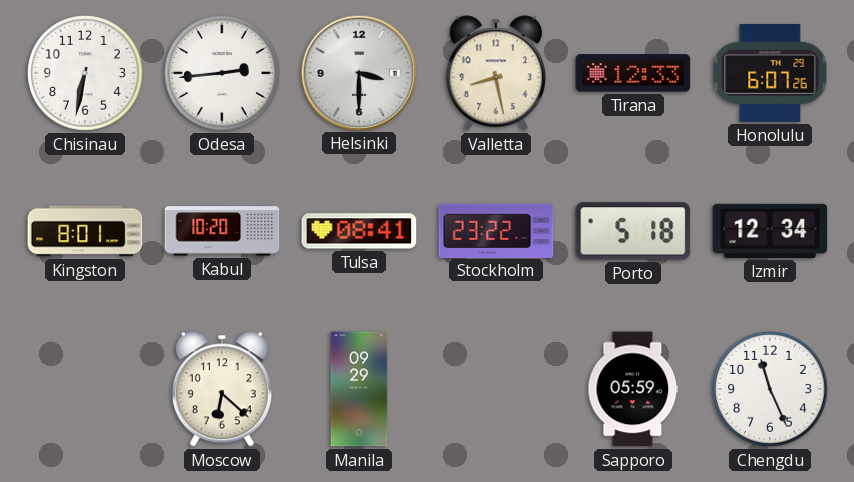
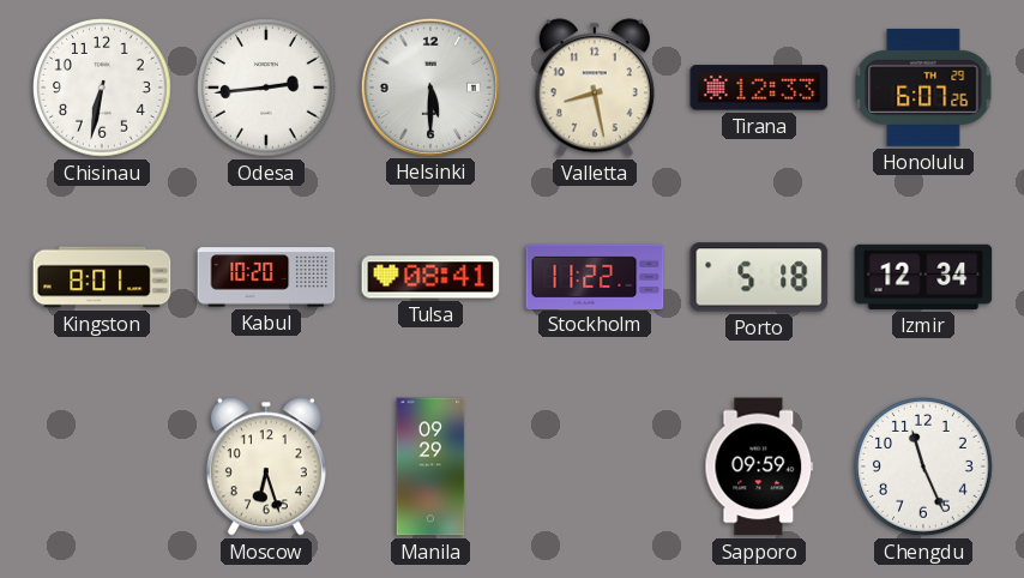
Helsinki: 3:30 -> 5:30
Stockholm: 23:22 -> 11:22
Moscow: 6:22 -> 6:27
Sapporo: 05:59 -> 09:59
